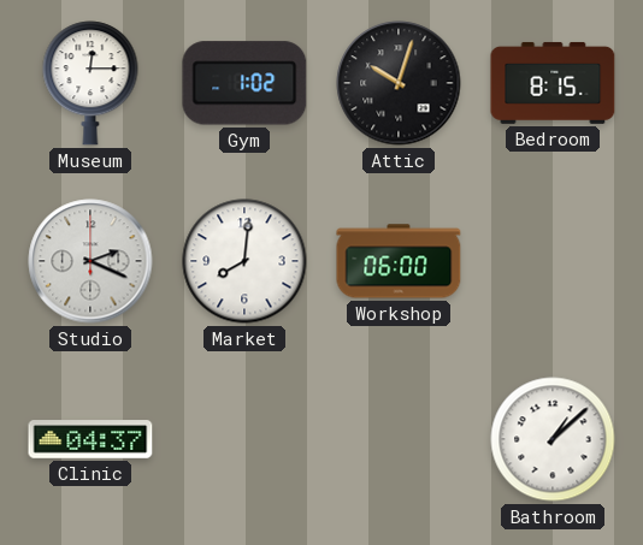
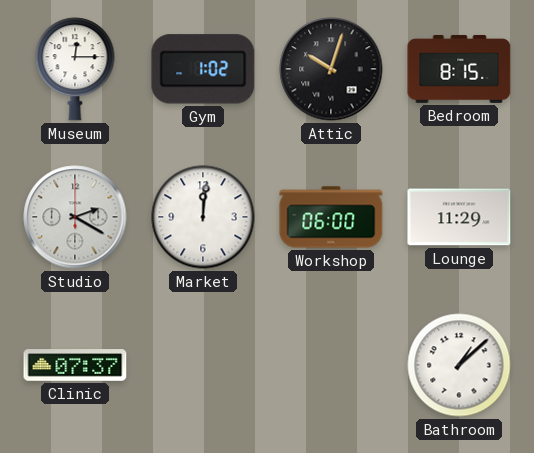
Studio: 2:19 -> 2:20
Market: 8:01 -> 12:01
Lounge: none -> 11:29
Clinic: 04:37 -> 07:37
